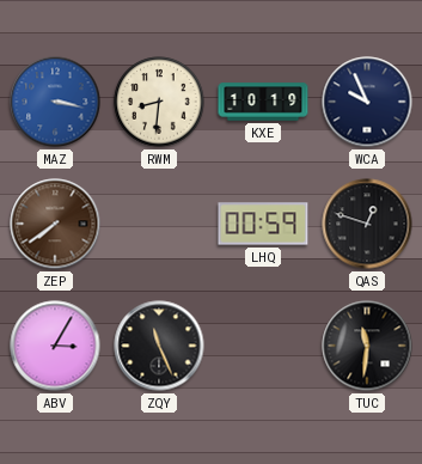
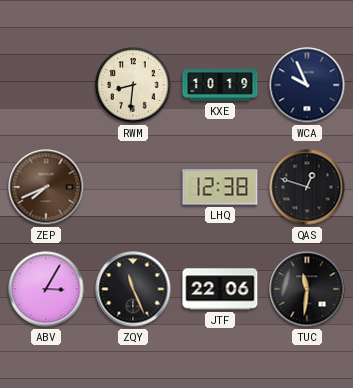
MAZ: 3:17 -> none
ZEP: 7:39 -> 7:41
LHQ: 00:59 -> 12:38
JTF: none -> 22:06
